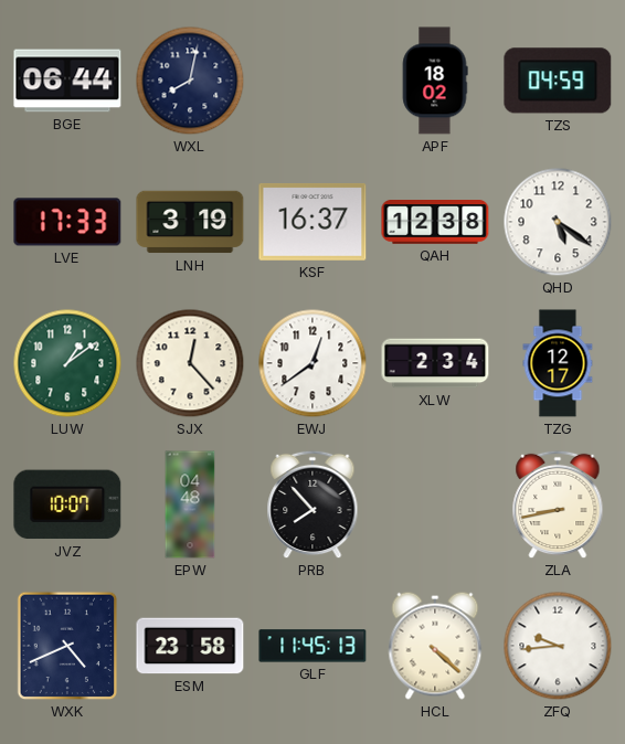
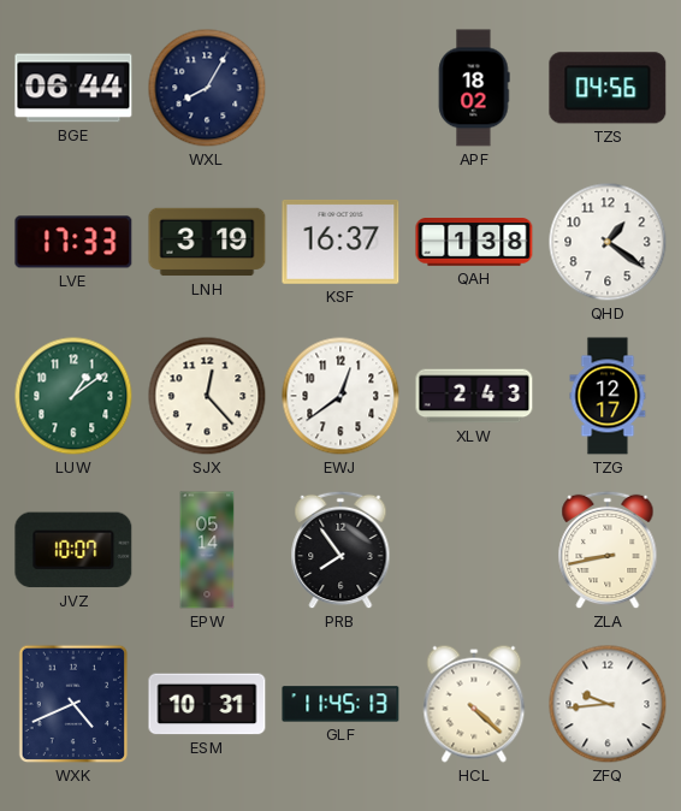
WXL: 8:02 -> 8:05
TZS: 04:59 -> 04:56
QAH: 12:38 -> 1:38
QHD: 5:21 -> 1:21
XLW: 2:34 -> 2:43
EPW: 04:48 -> 05:14
PRB: 7:53 -> 7:54
ESM: 23:58 -> 10:31
